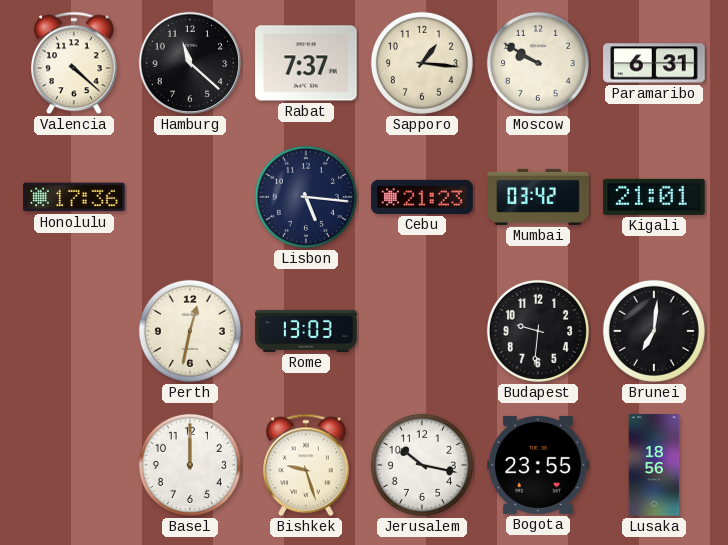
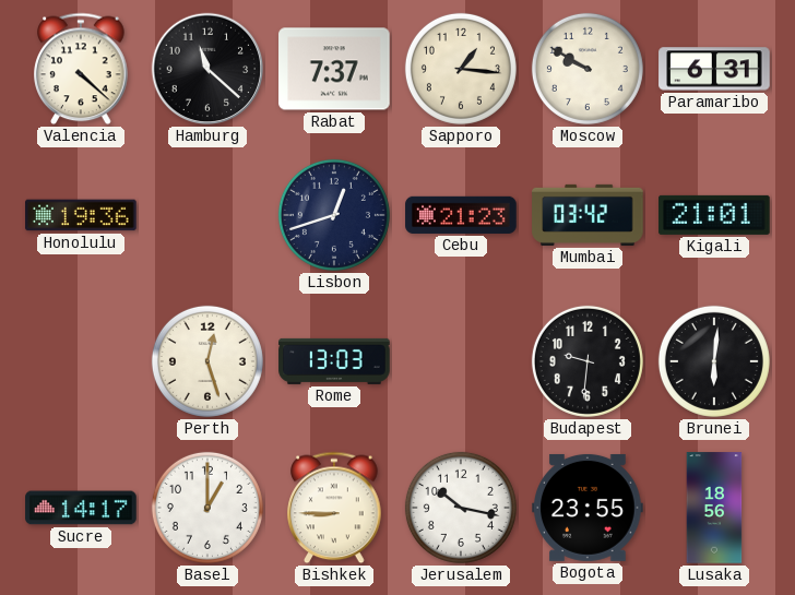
Honolulu: 17:36 -> 19:36
Lisbon: 5:16 -> 12:42
Perth: 12:32 -> 12:27
Brunei: 7:01 -> 6:01
Sucre: none -> 14:17
Basel: 12:00 -> 1:00
Bishkek: 9:27 -> 8:45
